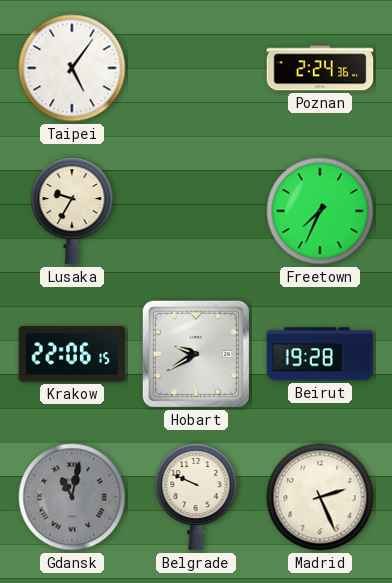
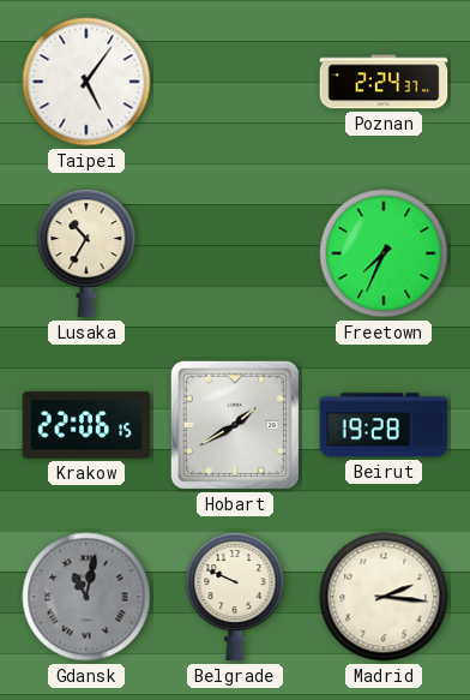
Poznan: 2:24:36 -> 2:24:37
Lusaka: 9:35 -> 10:35
Hobart: 9:40 -> 1:40
Madrid: 2:26 -> 2:16
